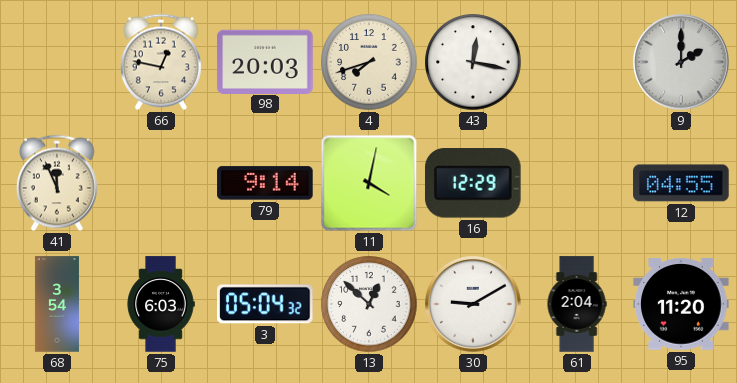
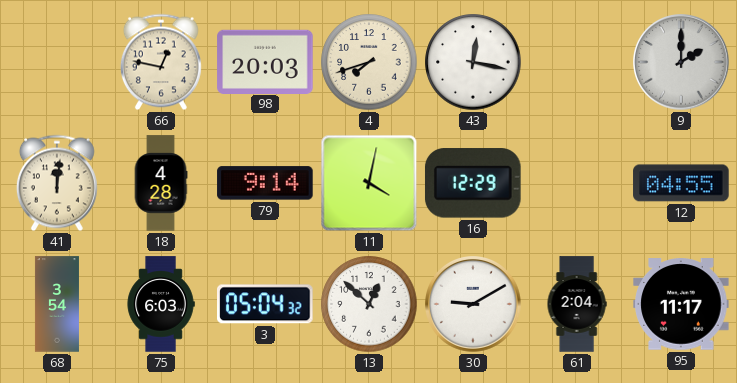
41: 11:56 -> 12:01
18: none -> 4:28
95: 11:20 -> 11:17
